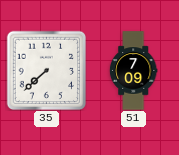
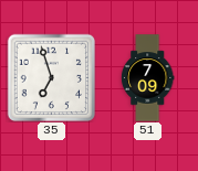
35: 7:38 -> 6:57
